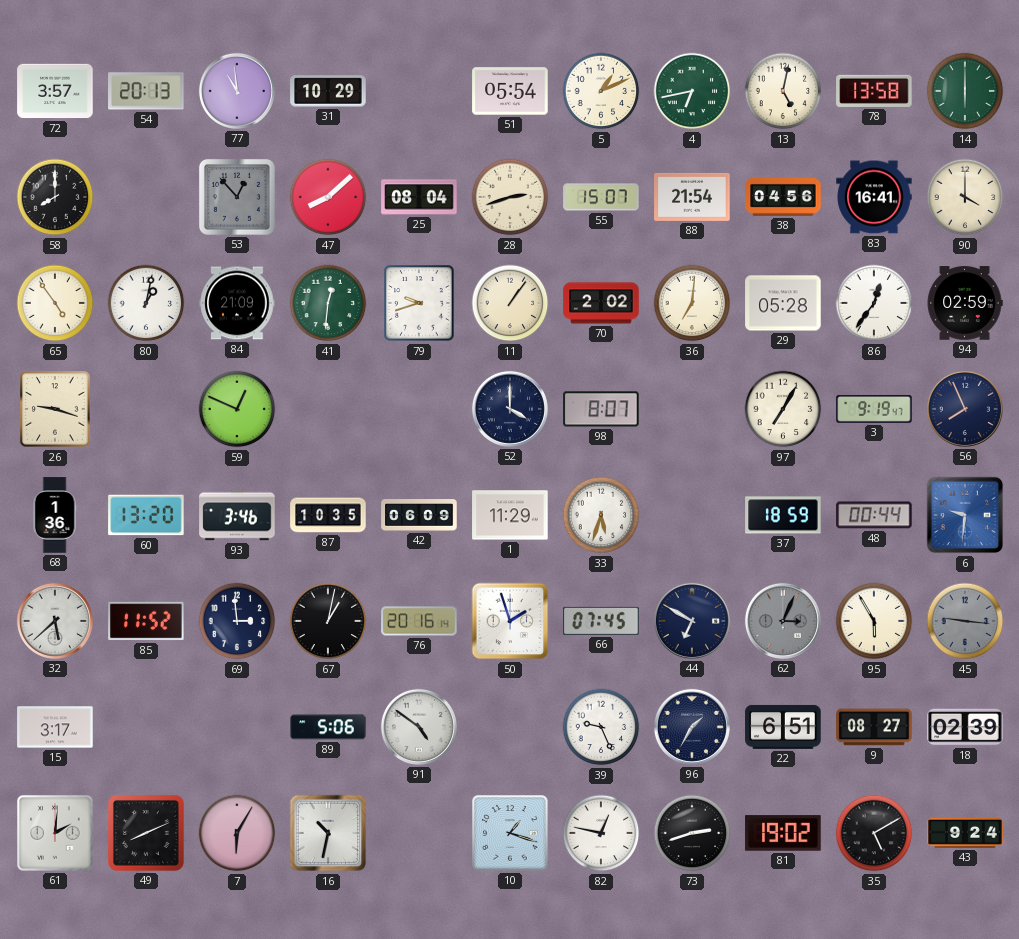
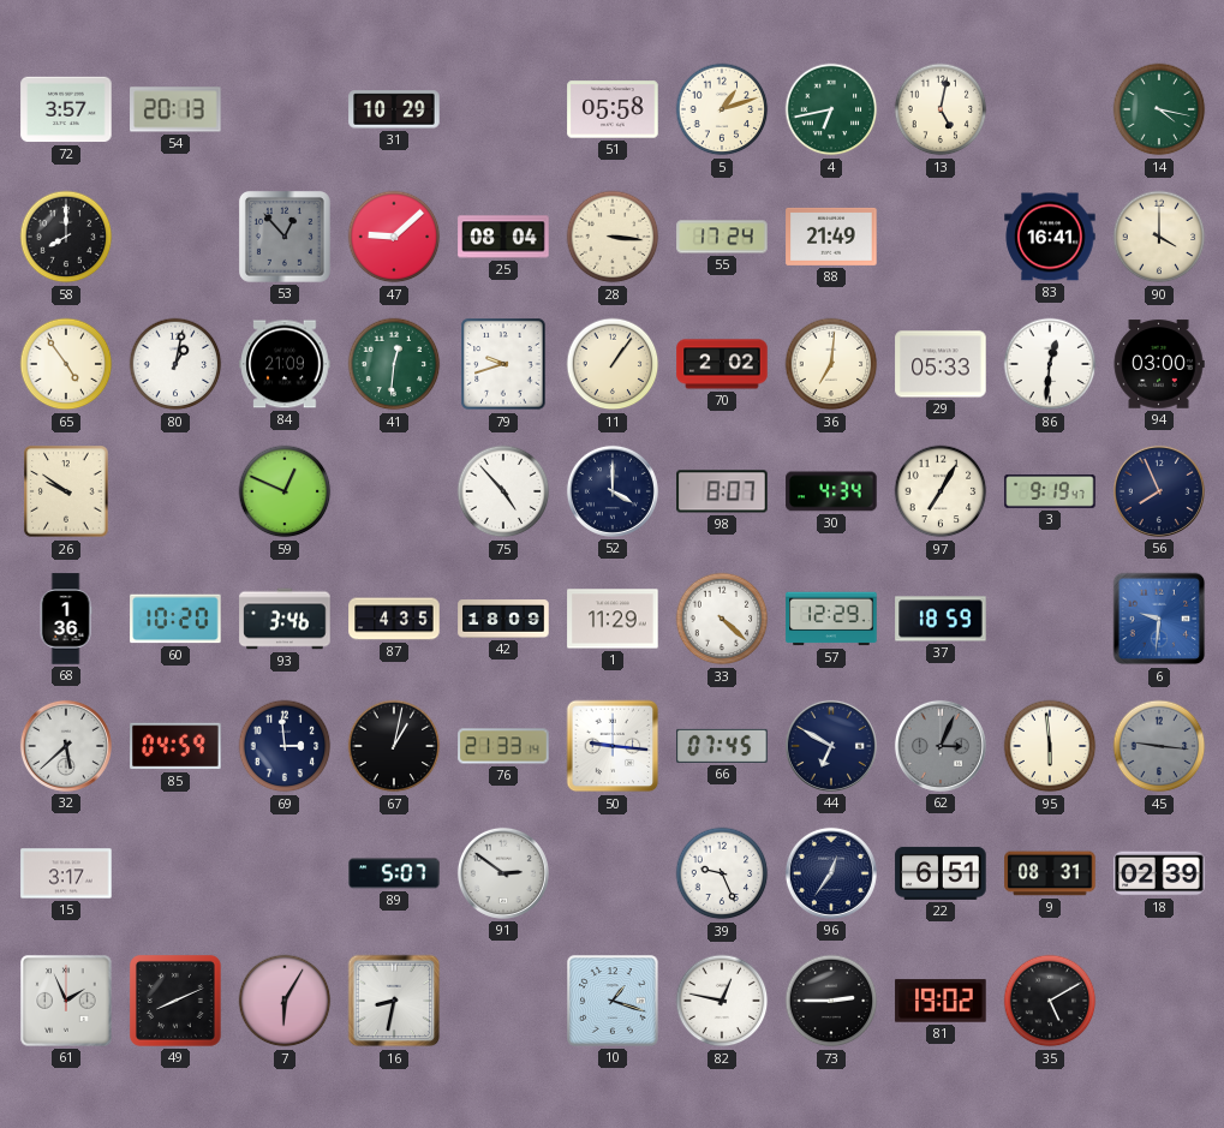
77: 10:59 -> none
51: 05:54 -> 05:58
5: 1:11 -> 1:12
78: 13:58 -> none
14: 6:00 -> 4:17
47: 8:08 -> 9:08
28: 2:42 -> 3:16
55: 15:07 -> 17:24
88: 21:54 -> 21:49
38: 04:56 -> none
29: 05:28 -> 05:33
86: 12:36 -> 12:31
94: 02:59 -> 03:00
26: 9:18 -> 9:51
75: none -> 4:53
30: none -> 4:34
60: 13:20 -> 10:20
87: 10:35 -> 4:35
42: 06:09 -> 18:09
33: 5:33 -> 4:22
57: none -> 12:29
48: 00:44 -> none
85: 11:52 -> 04:59
76: 20:16 -> 21:33
50: 1:57 -> 9:16
95: 5:55 -> 5:59
89: 5:06 -> 5:07
91: 4:51 -> 2:51
96: 1:35 -> 12:36
9: 08:27 -> 08:31
61: 2:01 -> 1:56
16: 10:32 -> 8:32
73: 2:42 -> 2:45
43: 9:24 -> none
